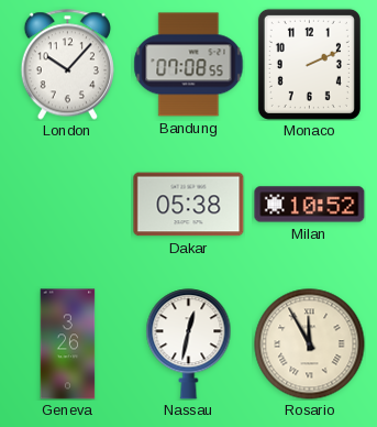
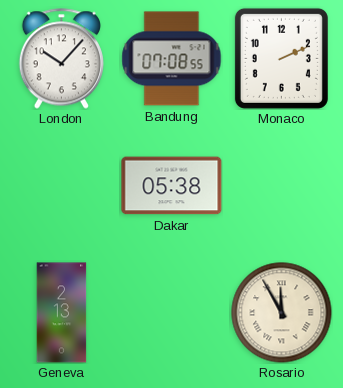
Milan: 10:52 -> none
Geneva: 3:26 -> 2:13
Nassau: 12:32 -> none
